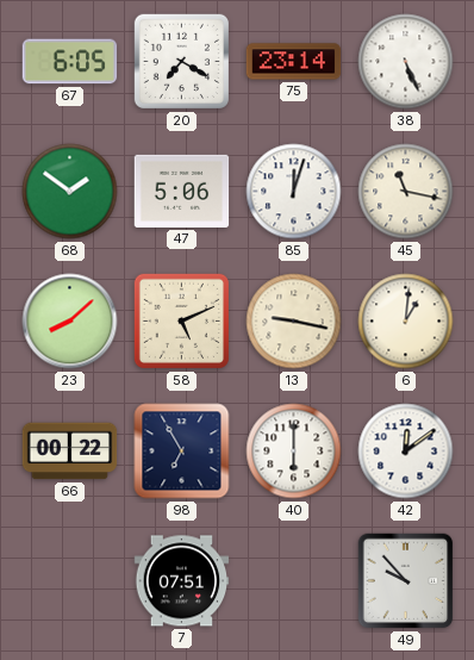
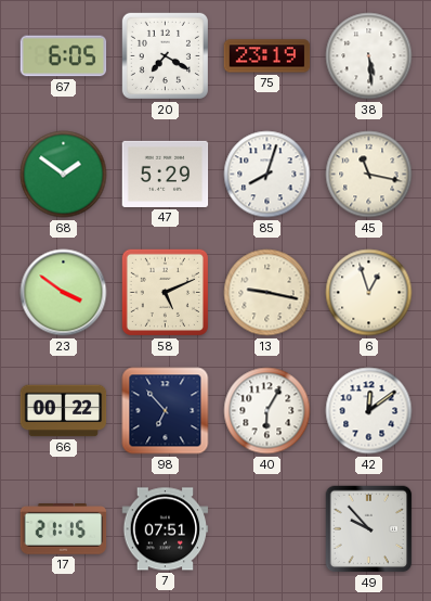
75: 23:14 -> 23:19
38: 5:26 -> 5:29
47: 5:06 -> 5:29
85: 12:03 -> 8:03
23: 8:08 -> 3:51
6: 1:01 -> 12:57
98: 6:55 -> 6:53
40: 6:00 -> 6:05
17: none -> 21:15
